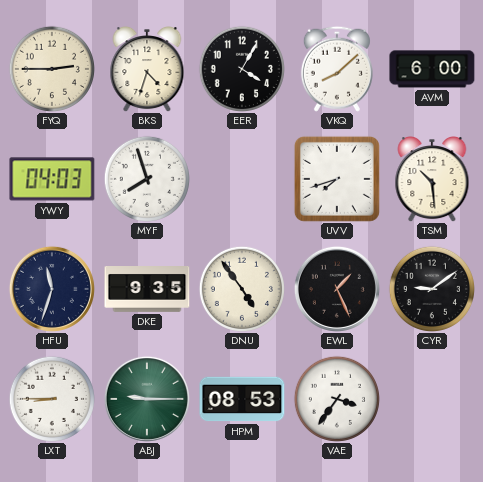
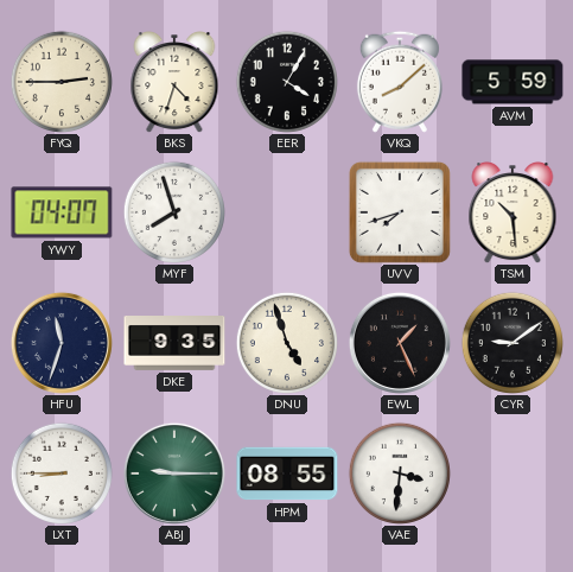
AVM: 6:00 -> 5:59
YWY: 04:03 -> 04:07
DNU: 4:54 -> 4:57
HPM: 08:53 -> 08:55
VAE: 3:36 -> 3:31
